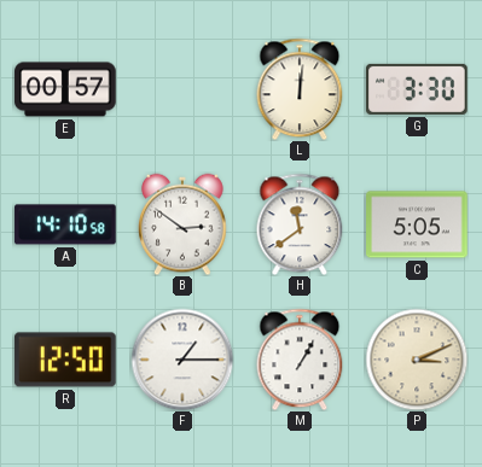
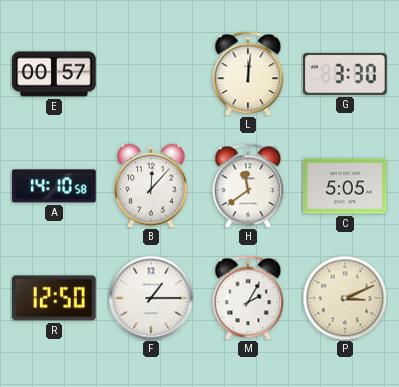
B: 2:51 -> 12:07
M: 1:05 -> 2:05
